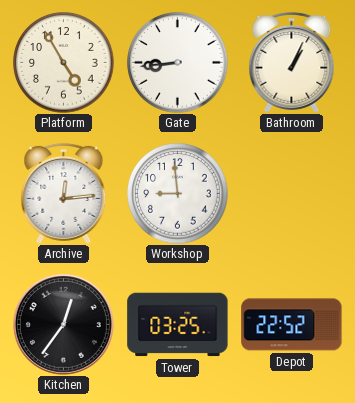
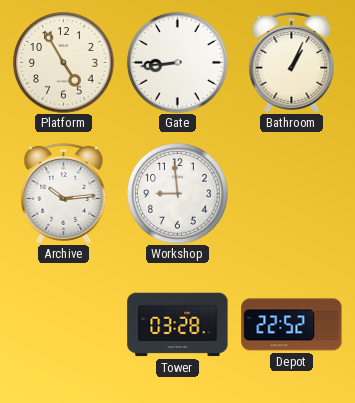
Archive: 12:14 -> 10:14
Kitchen: 12:36 -> none
Tower: 03:25 -> 03:28
